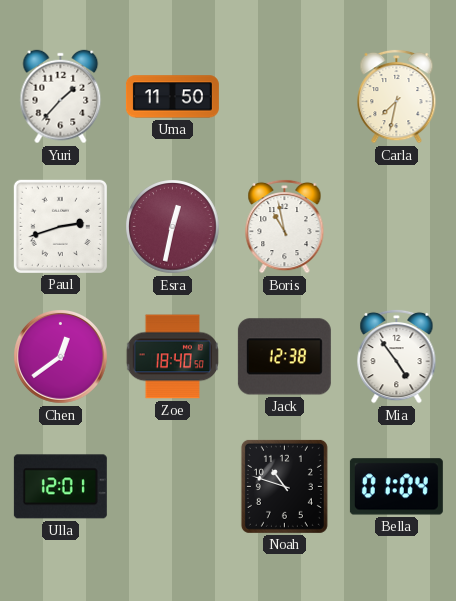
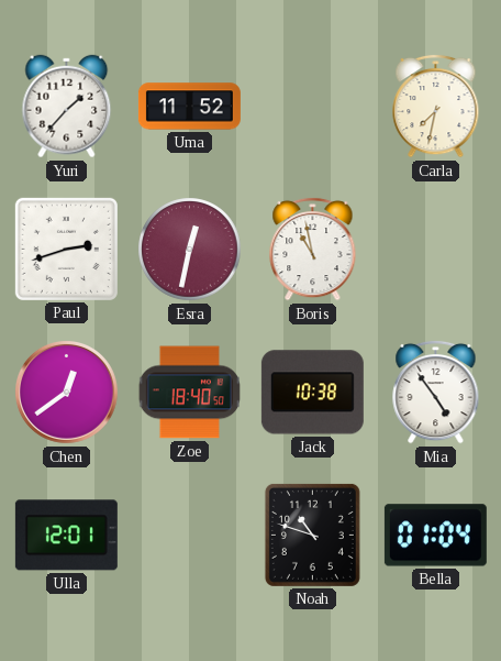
Uma: 11:50 -> 11:52
Jack: 12:38 -> 10:38
